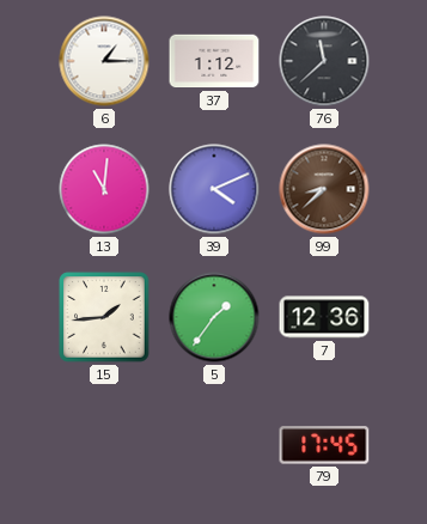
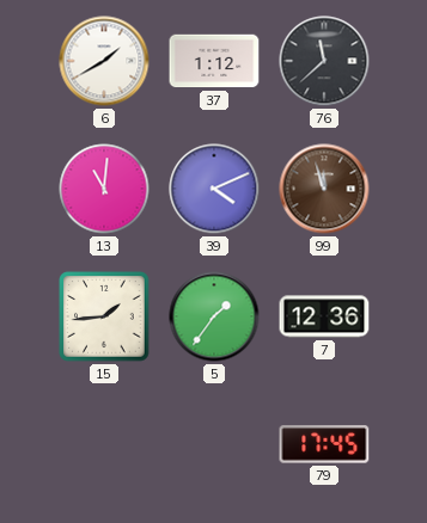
6: 1:15 -> 1:40
99: 8:38 -> 11:57
